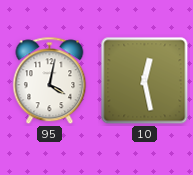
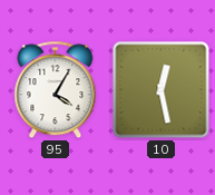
95: 4:02 -> 4:05
